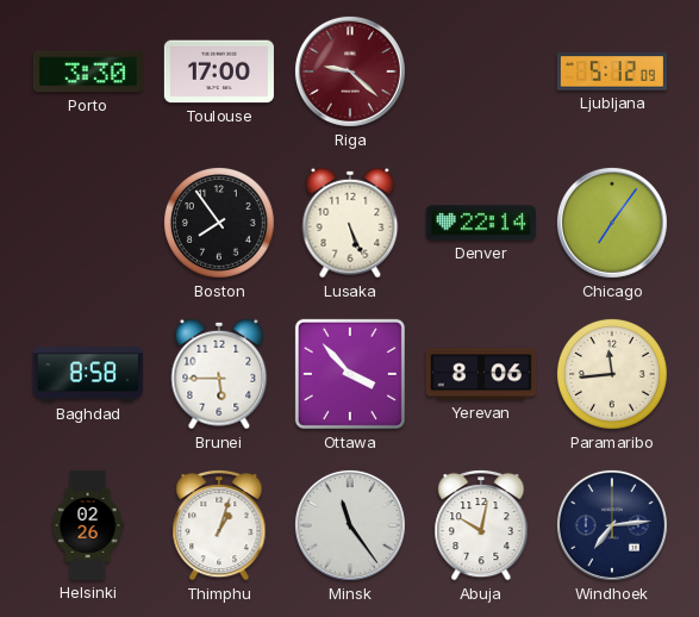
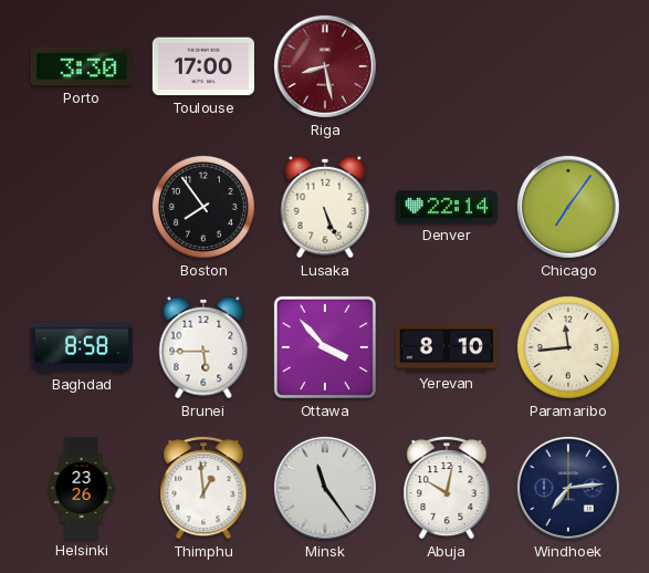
Riga: 9:22 -> 8:28
Ljubljana: 5:12 -> none
Yerevan: 8:06 -> 8:10
Helsinki: 02:26 -> 23:26
Thimphu: 1:03 -> 12:59
